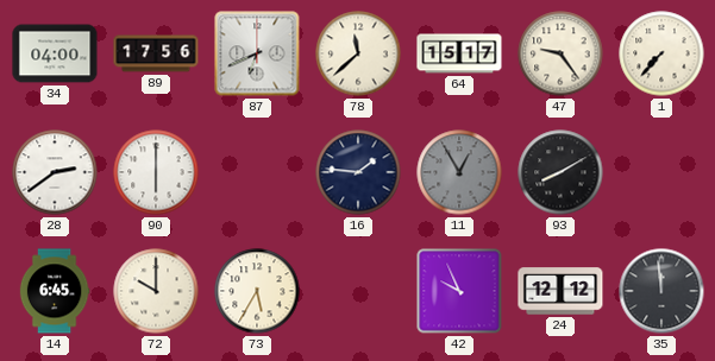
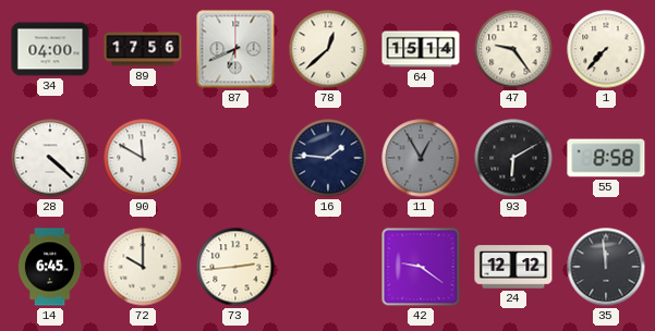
78: 11:38 -> 12:38
64: 15:17 -> 15:14
28: 2:39 -> 4:22
90: 6:00 -> 11:50
93: 8:10 -> 6:10
55: none -> 8:58
73: 5:35 -> 2:44
42: 9:56 -> 9:21
